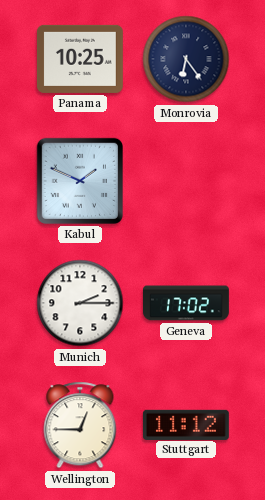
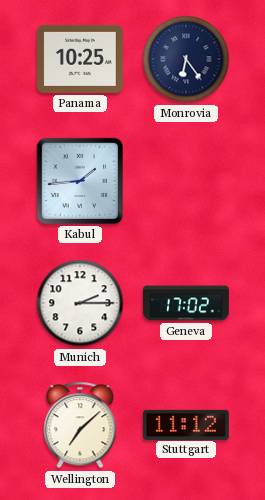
Kabul: 1:49 -> 1:44
Wellington: 12:45 -> 7:08
